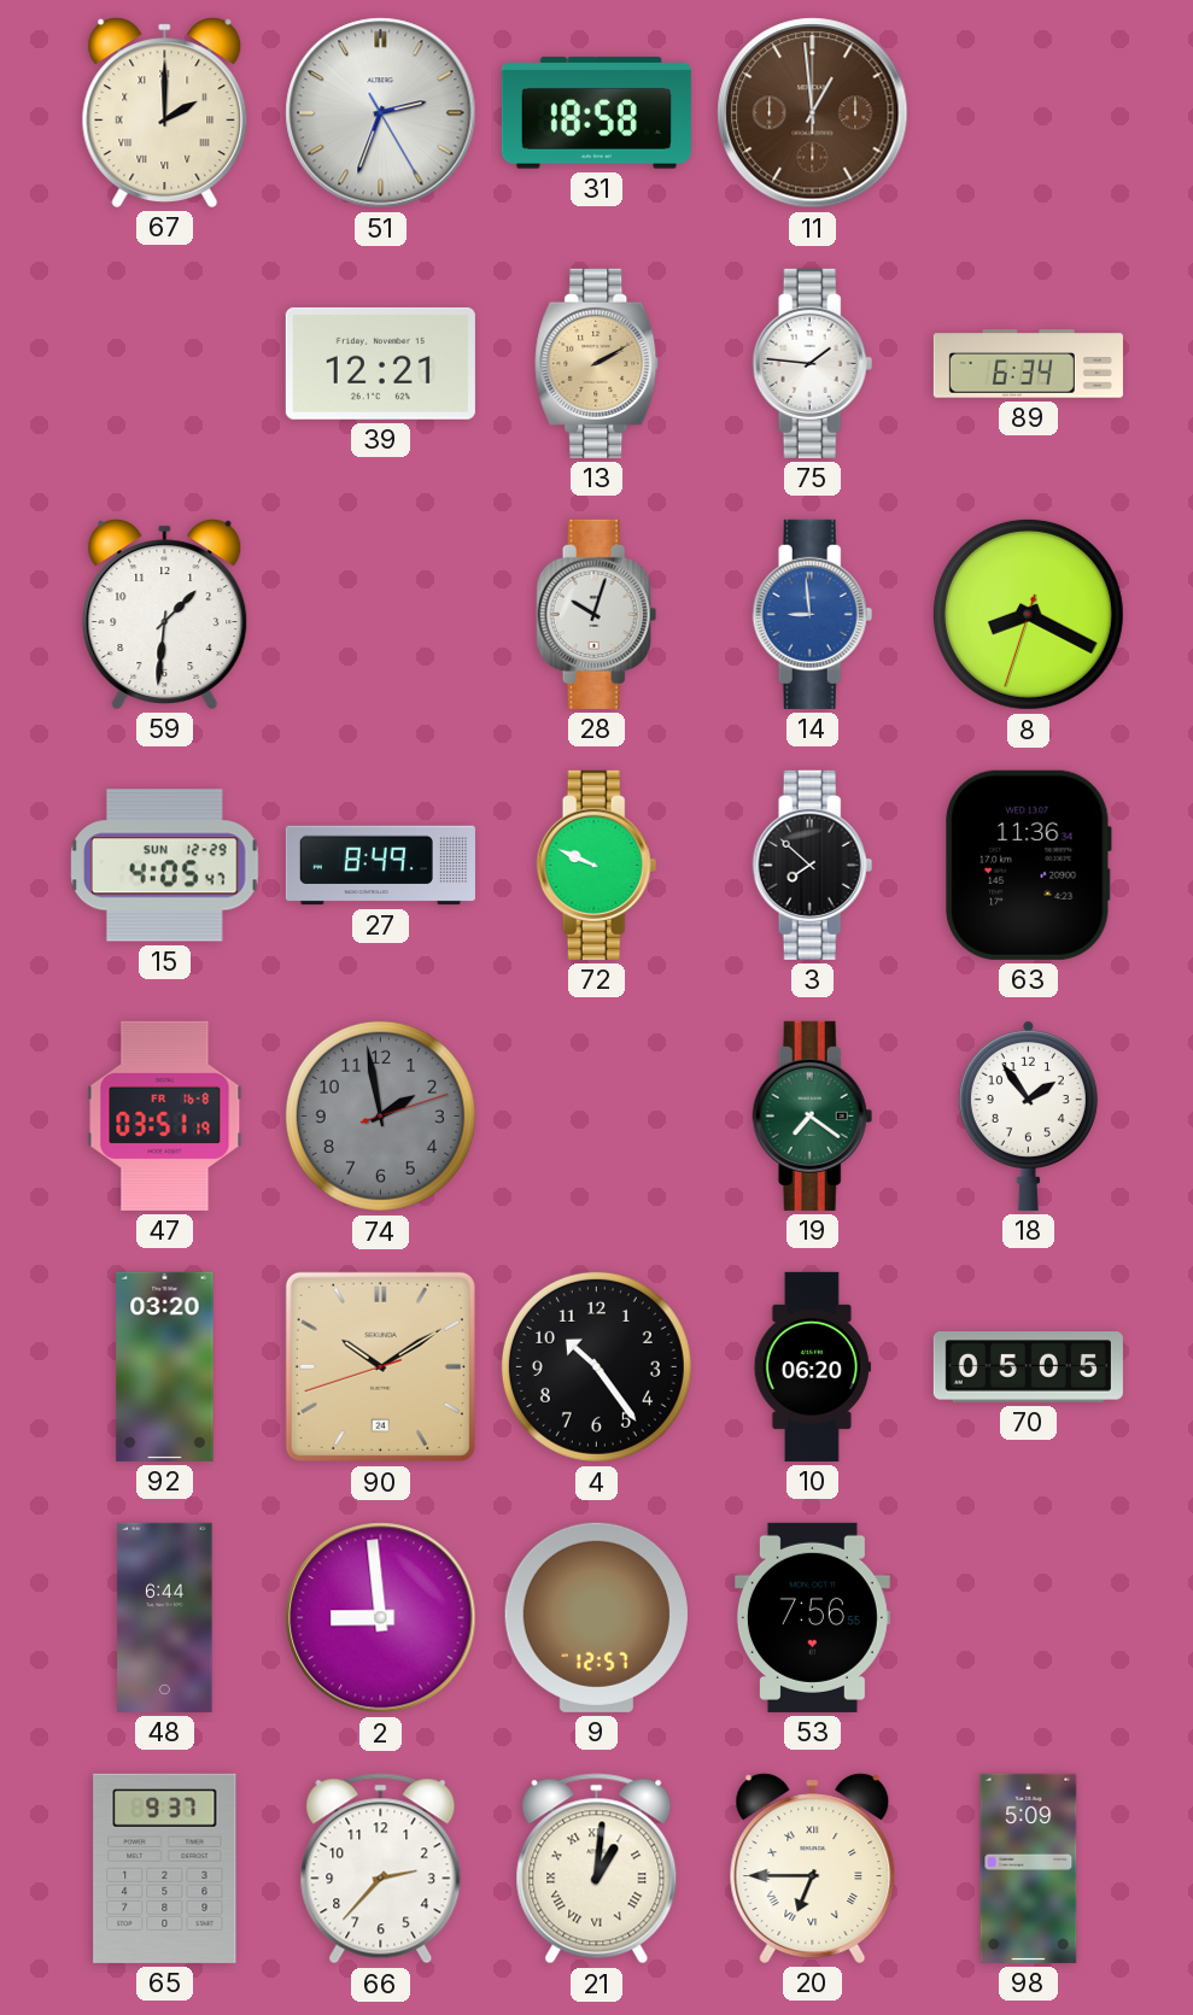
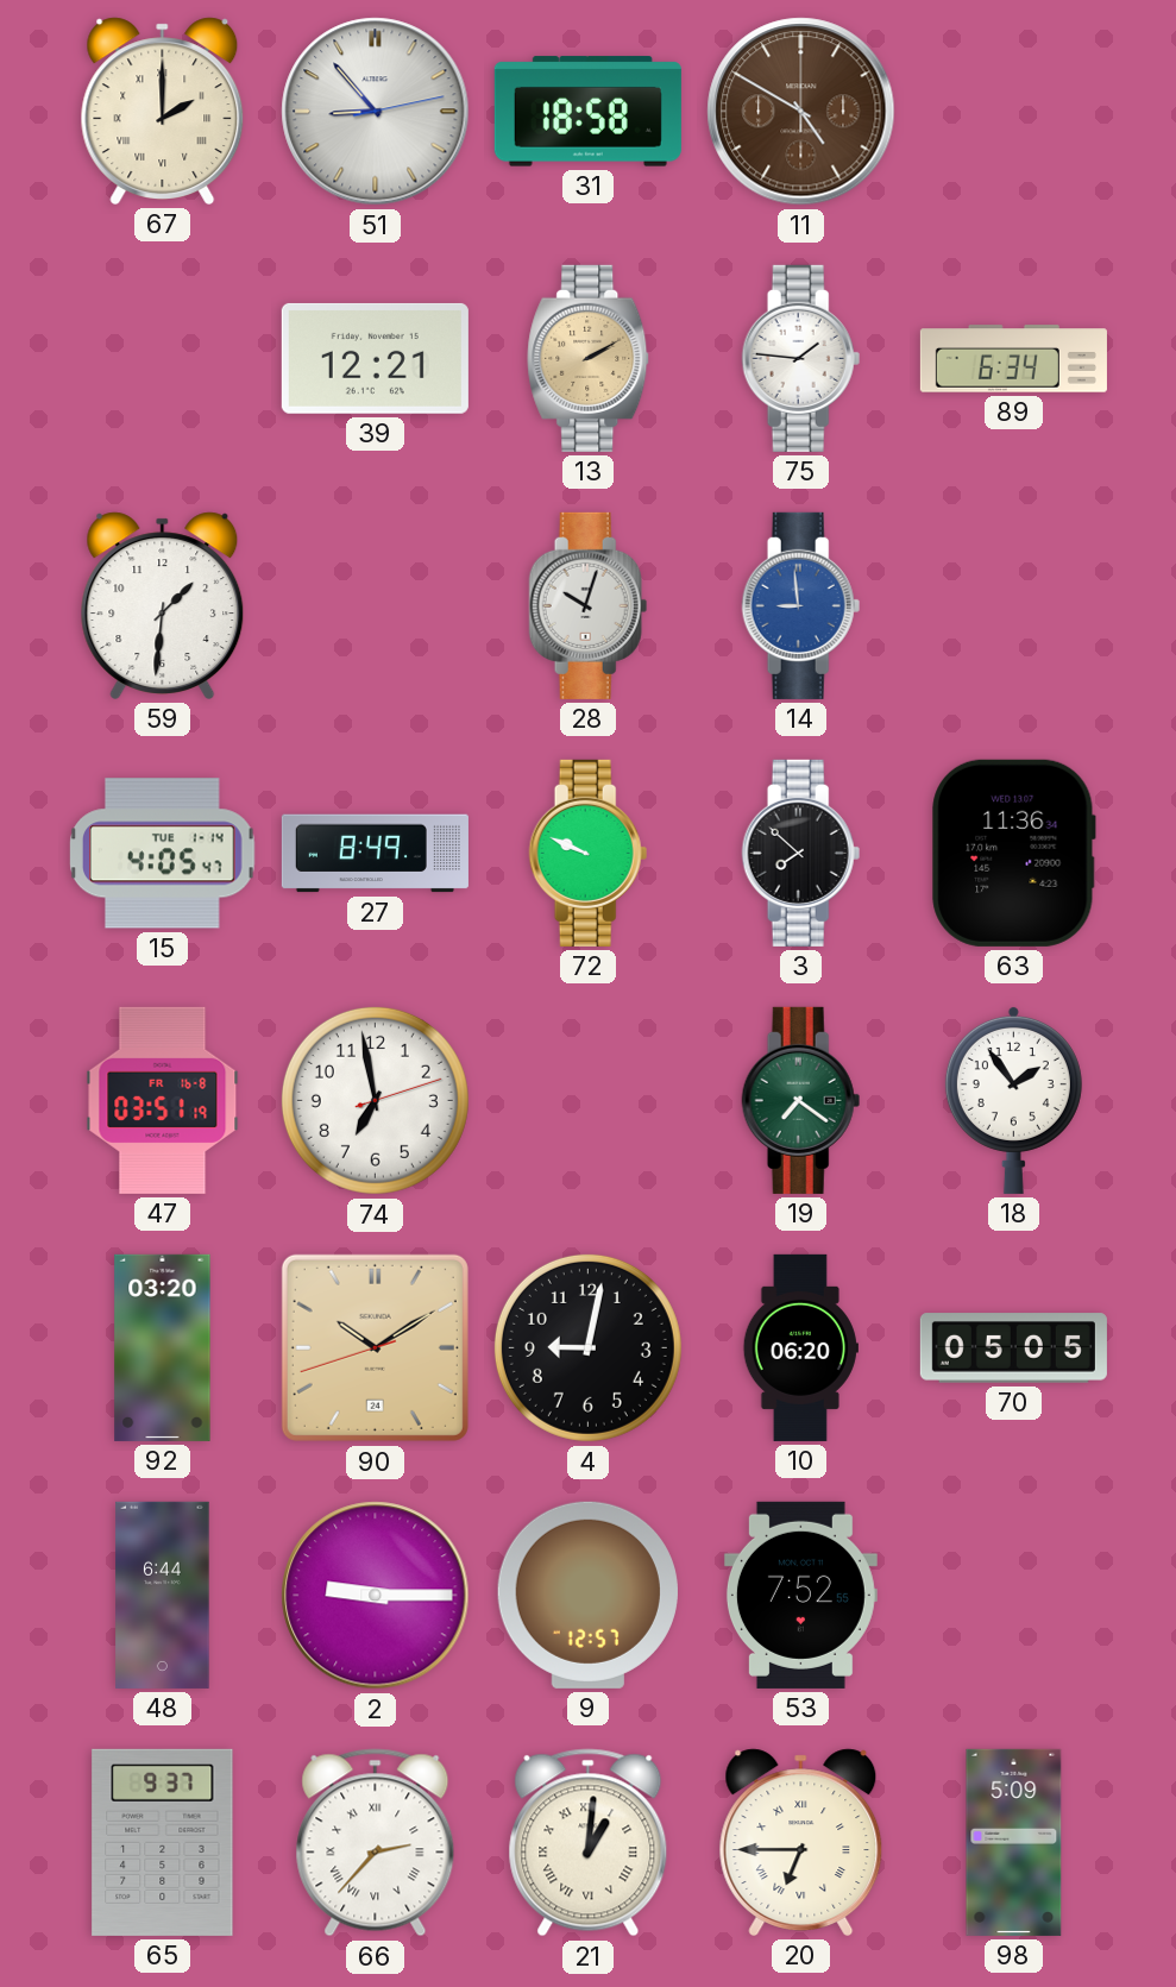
51: 2:33 -> 8:53
11: 12:59 -> 4:50
8: 8:19 -> none
15 date: SUN 12-29 -> TUE 1-14
74: 1:58 -> 6:58
74 dial: grey -> white
4: 10:24 -> 9:02
2: 8:59 -> 9:15
53: 7:56 -> 7:52
66 numerals: Arabic -> Roman
